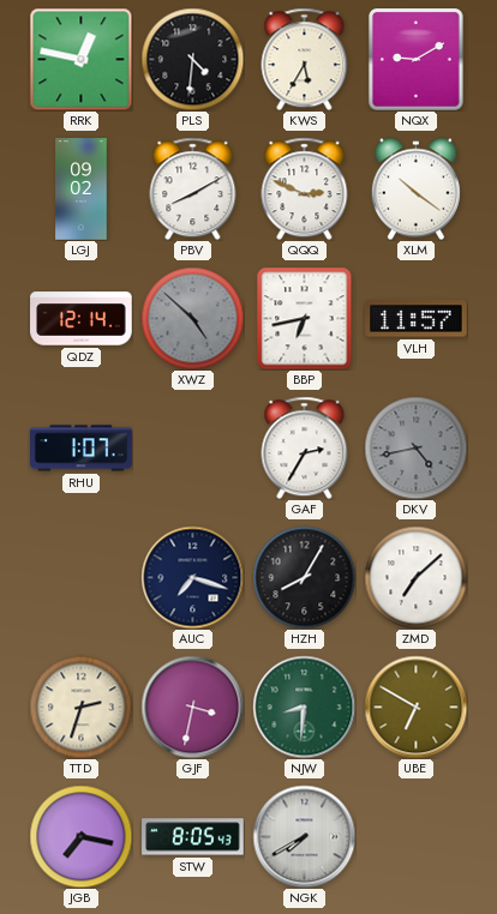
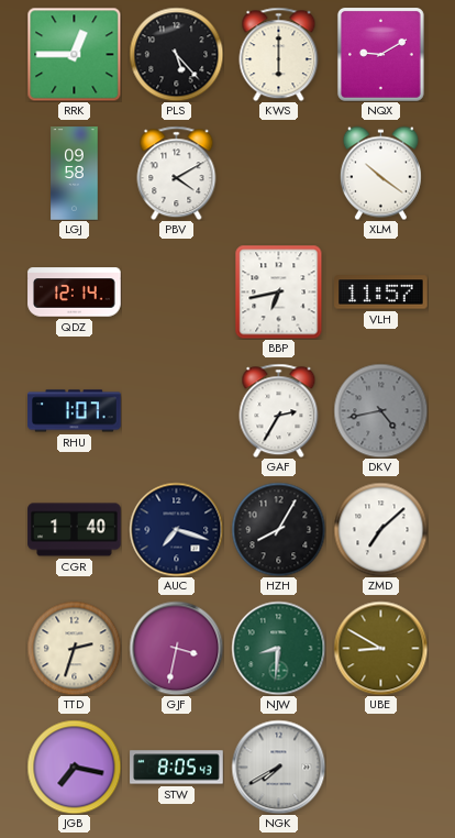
RRK: 12:47 -> 12:45
PLS: 4:31 -> 5:23
KWS: 5:35 -> 6:00
LGJ: 09:02 -> 09:58
PBV: 8:10 -> 4:10
QQQ: 2:49 -> none
XWZ: 4:52 -> none
CGR: none -> 1:40
UBE: 6:50 -> 8:50
